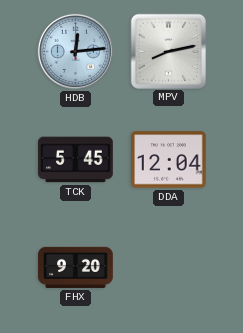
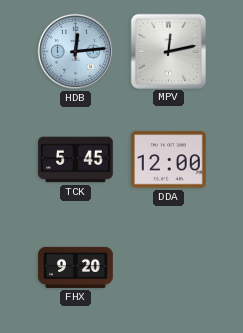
MPV: 8:13 -> 12:13
DDA: 12:04 -> 12:00
